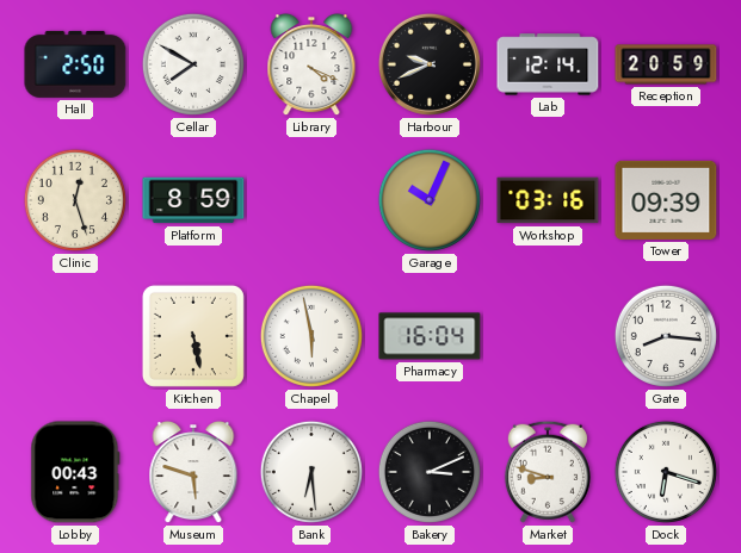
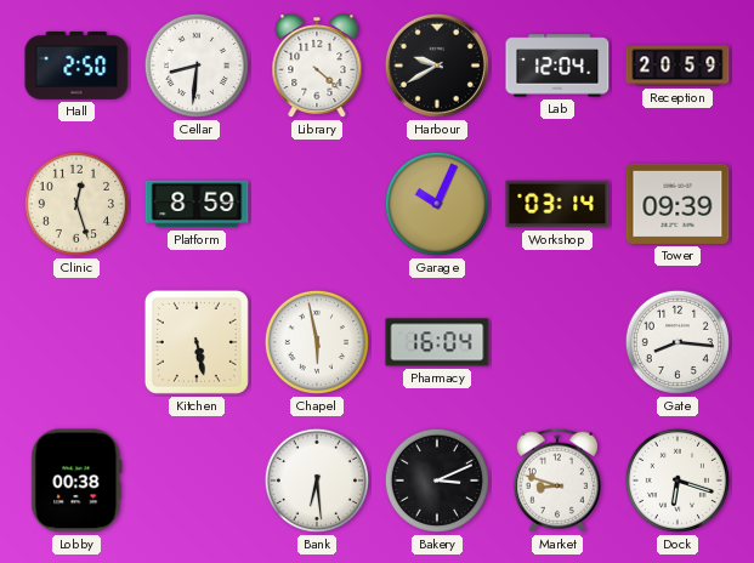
Cellar: 7:50 -> 8:31
Library: 4:19 -> 4:22
Harbour: 9:41 -> 9:40
Lab: 12:14 -> 12:04
Workshop: 03:16 -> 03:14
Lobby: 00:43 -> 00:38
Museum: 5:48 -> none
